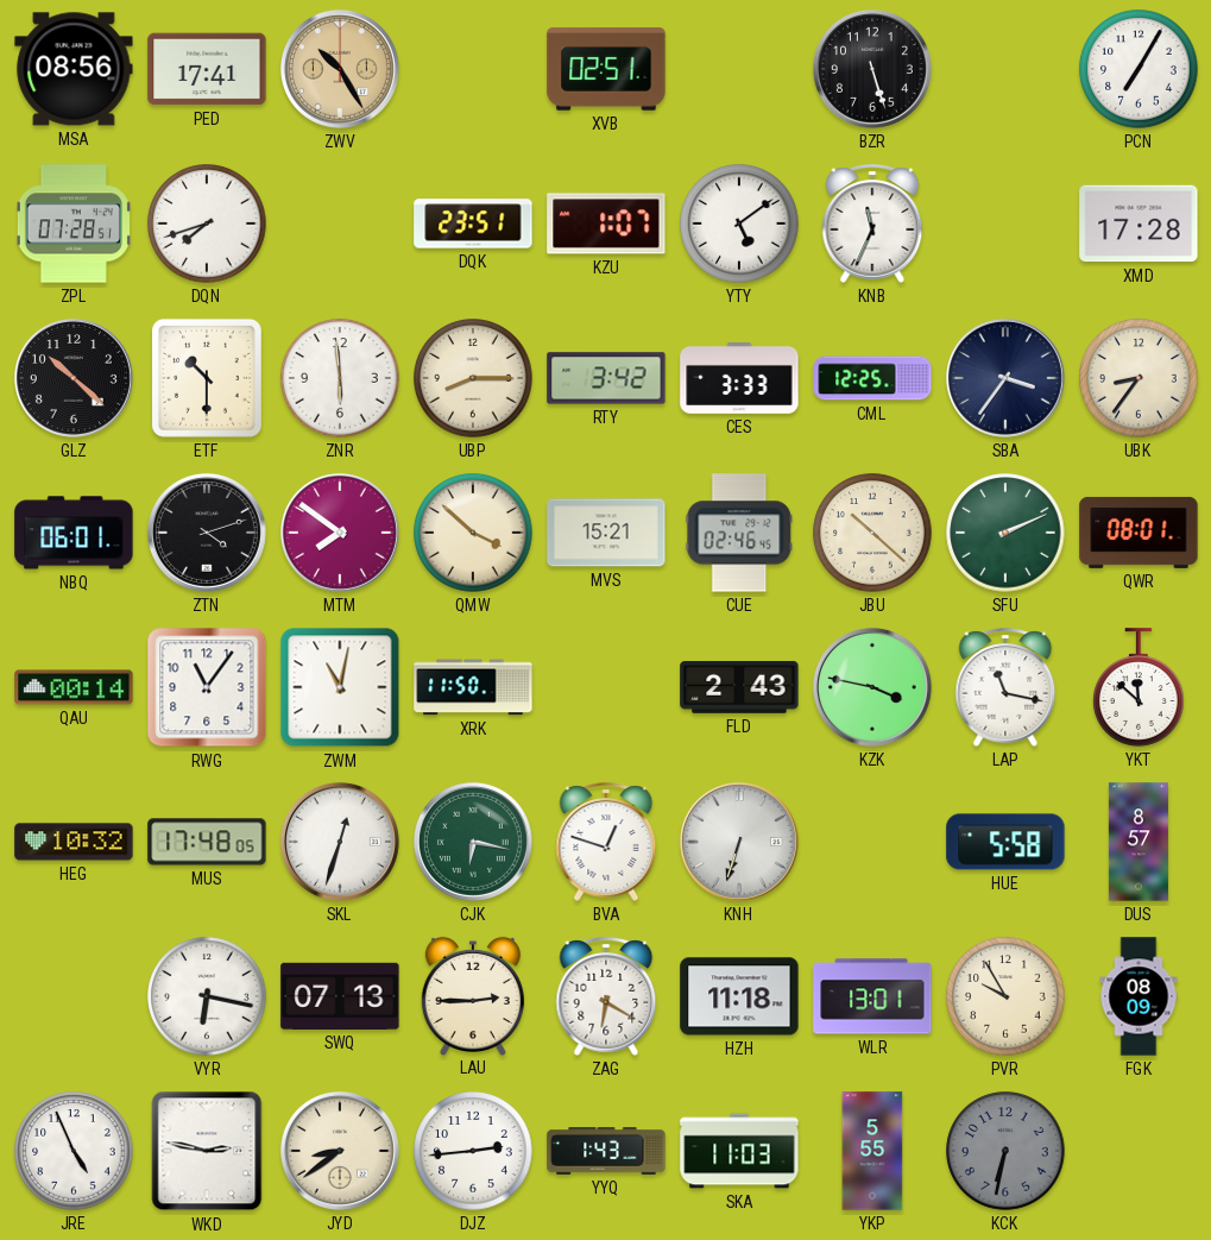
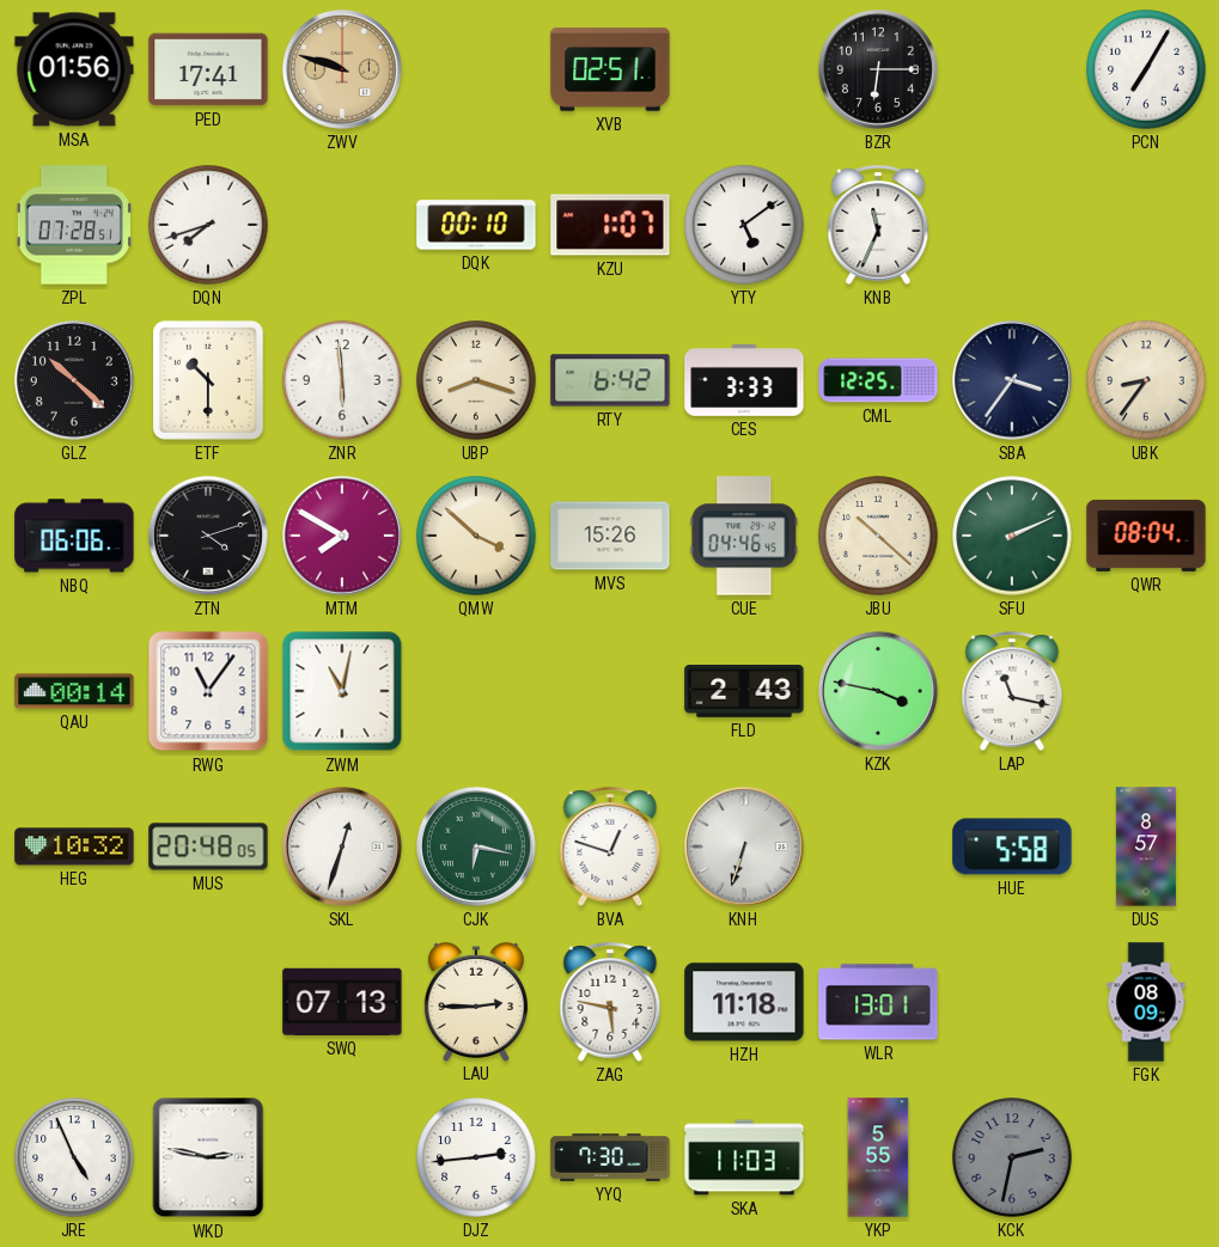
MSA: 08:56 -> 01:56
ZWV: 10:25 -> 9:48
BZR: 5:27 -> 6:15
DQK: 23:51 -> 00:10
XMD: 17:28 -> none
UBP: 8:15 -> 8:18
RTY: 3:42 -> 6:42
NBQ: 06:01 -> 06:06
MTM: 7:51 -> 7:50
MVS: 15:21 -> 15:26
CUE: 02:46 -> 04:46
QWR: 08:01 -> 08:04
XRK: 11:50 -> none
YKT: 11:52 -> none
MUS: 17:48 -> 20:48
VYR: 6:17 -> none
ZAG: 6:20 -> 5:47
PVR: 9:55 -> none
JYD: 8:39 -> none
YYQ: 1:43 -> 7:30
KCK: 6:32 -> 2:32
